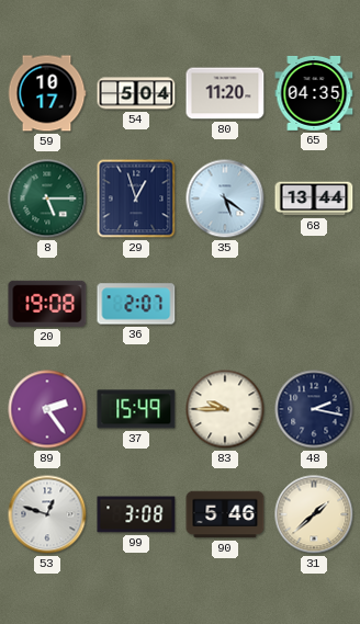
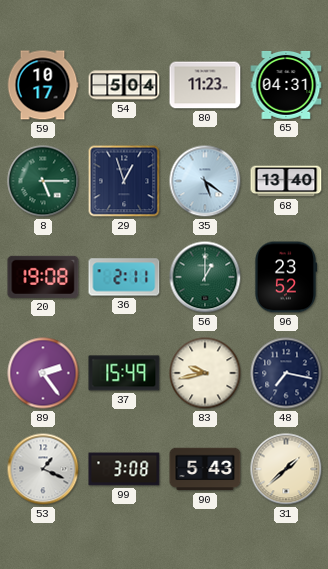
80: 11:20 -> 11:23
65: 04:35 -> 04:31
68: 13:44 -> 13:40
36: 2:07 -> 2:11
56: none -> 1:00
96: none -> 23:52
83: 9:45 -> 9:43
48: 2:17 -> 7:17
53: 12:48 -> 1:19
90: 5:46 -> 5:43
